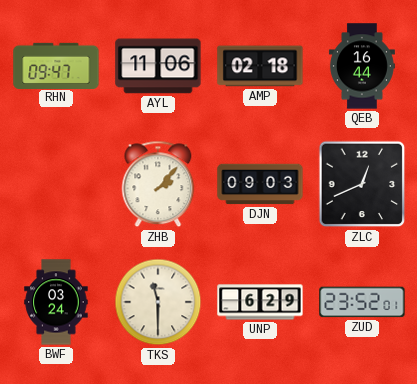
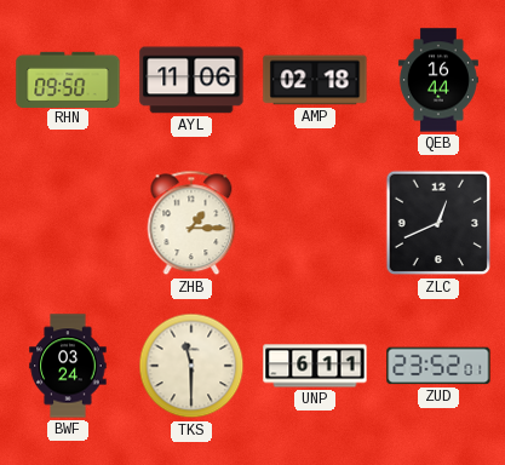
RHN: 09:47 -> 09:50
ZHB: 2:07 -> 1:15
DJN: 09:03 -> none
UNP: 6:29 -> 6:11
